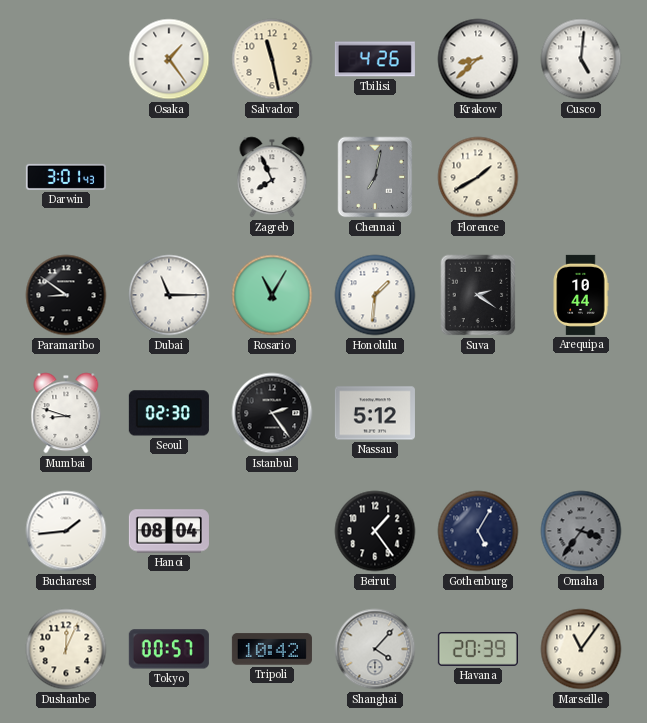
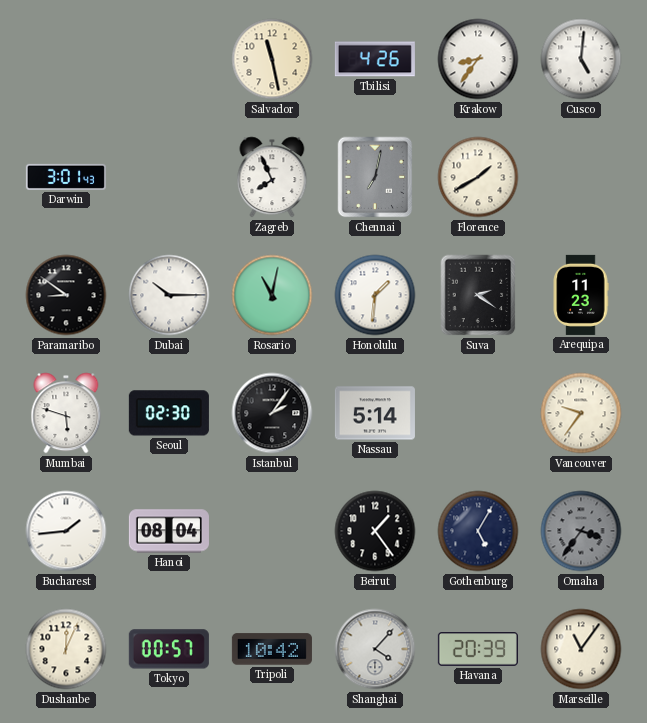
Osaka: 1:24 -> none
Krakow: 8:38 -> 8:36
Dubai: 11:15 -> 10:15
Rosario: 11:05 -> 11:02
Arequipa: 10:44 -> 11:23
Mumbai: 8:48 -> 5:48
Istanbul: 2:24 -> 2:06
Nassau: 5:12 -> 5:14
Vancouver: none -> 9:36
